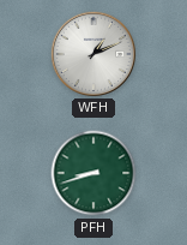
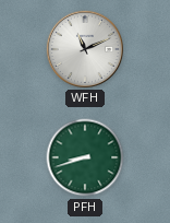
WFH: 1:11 -> 11:11
